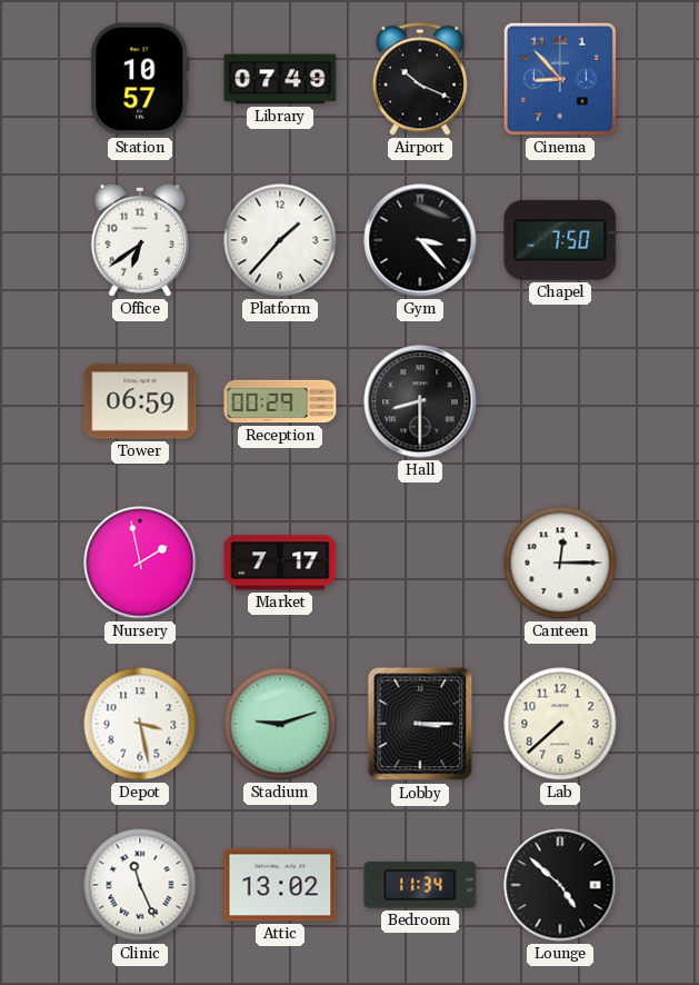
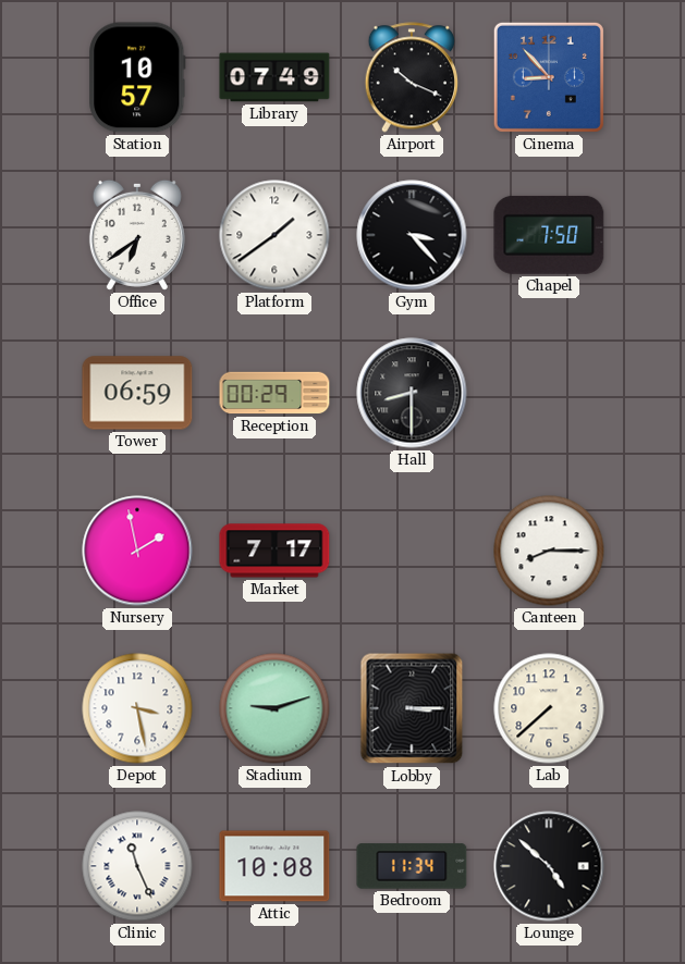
Platform: 1:37 -> 1:39
Canteen: 12:15 -> 8:15
Attic: 13:02 -> 10:08
